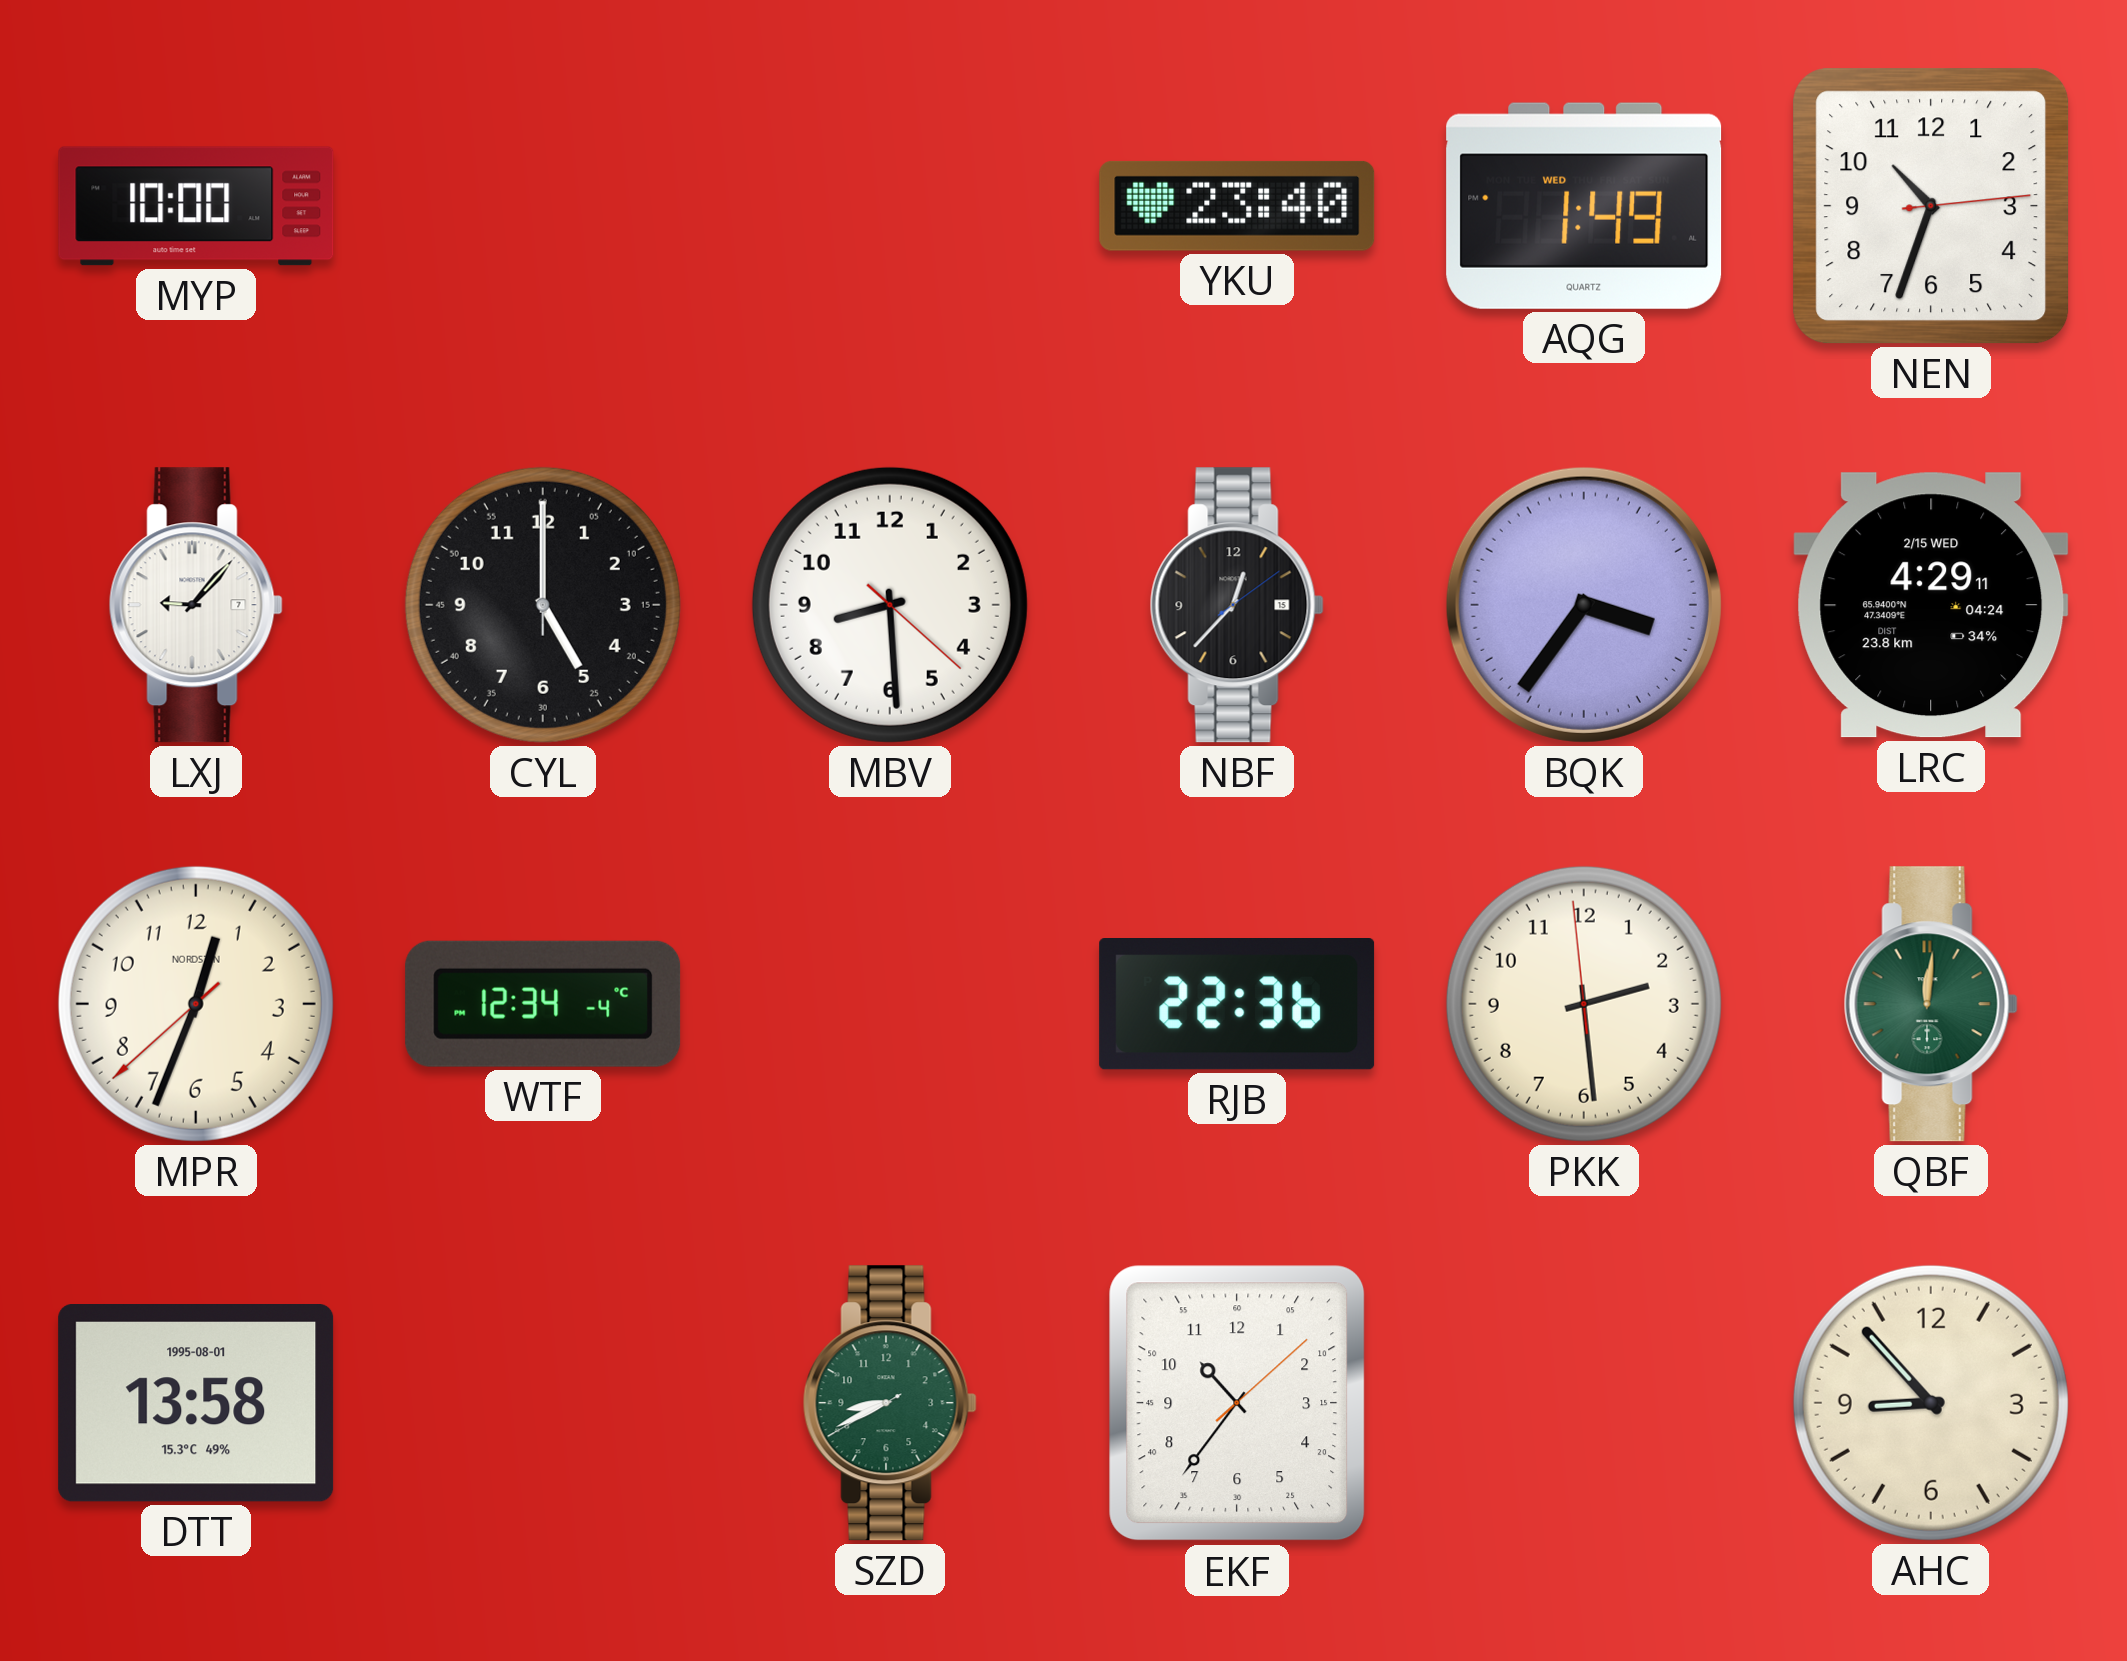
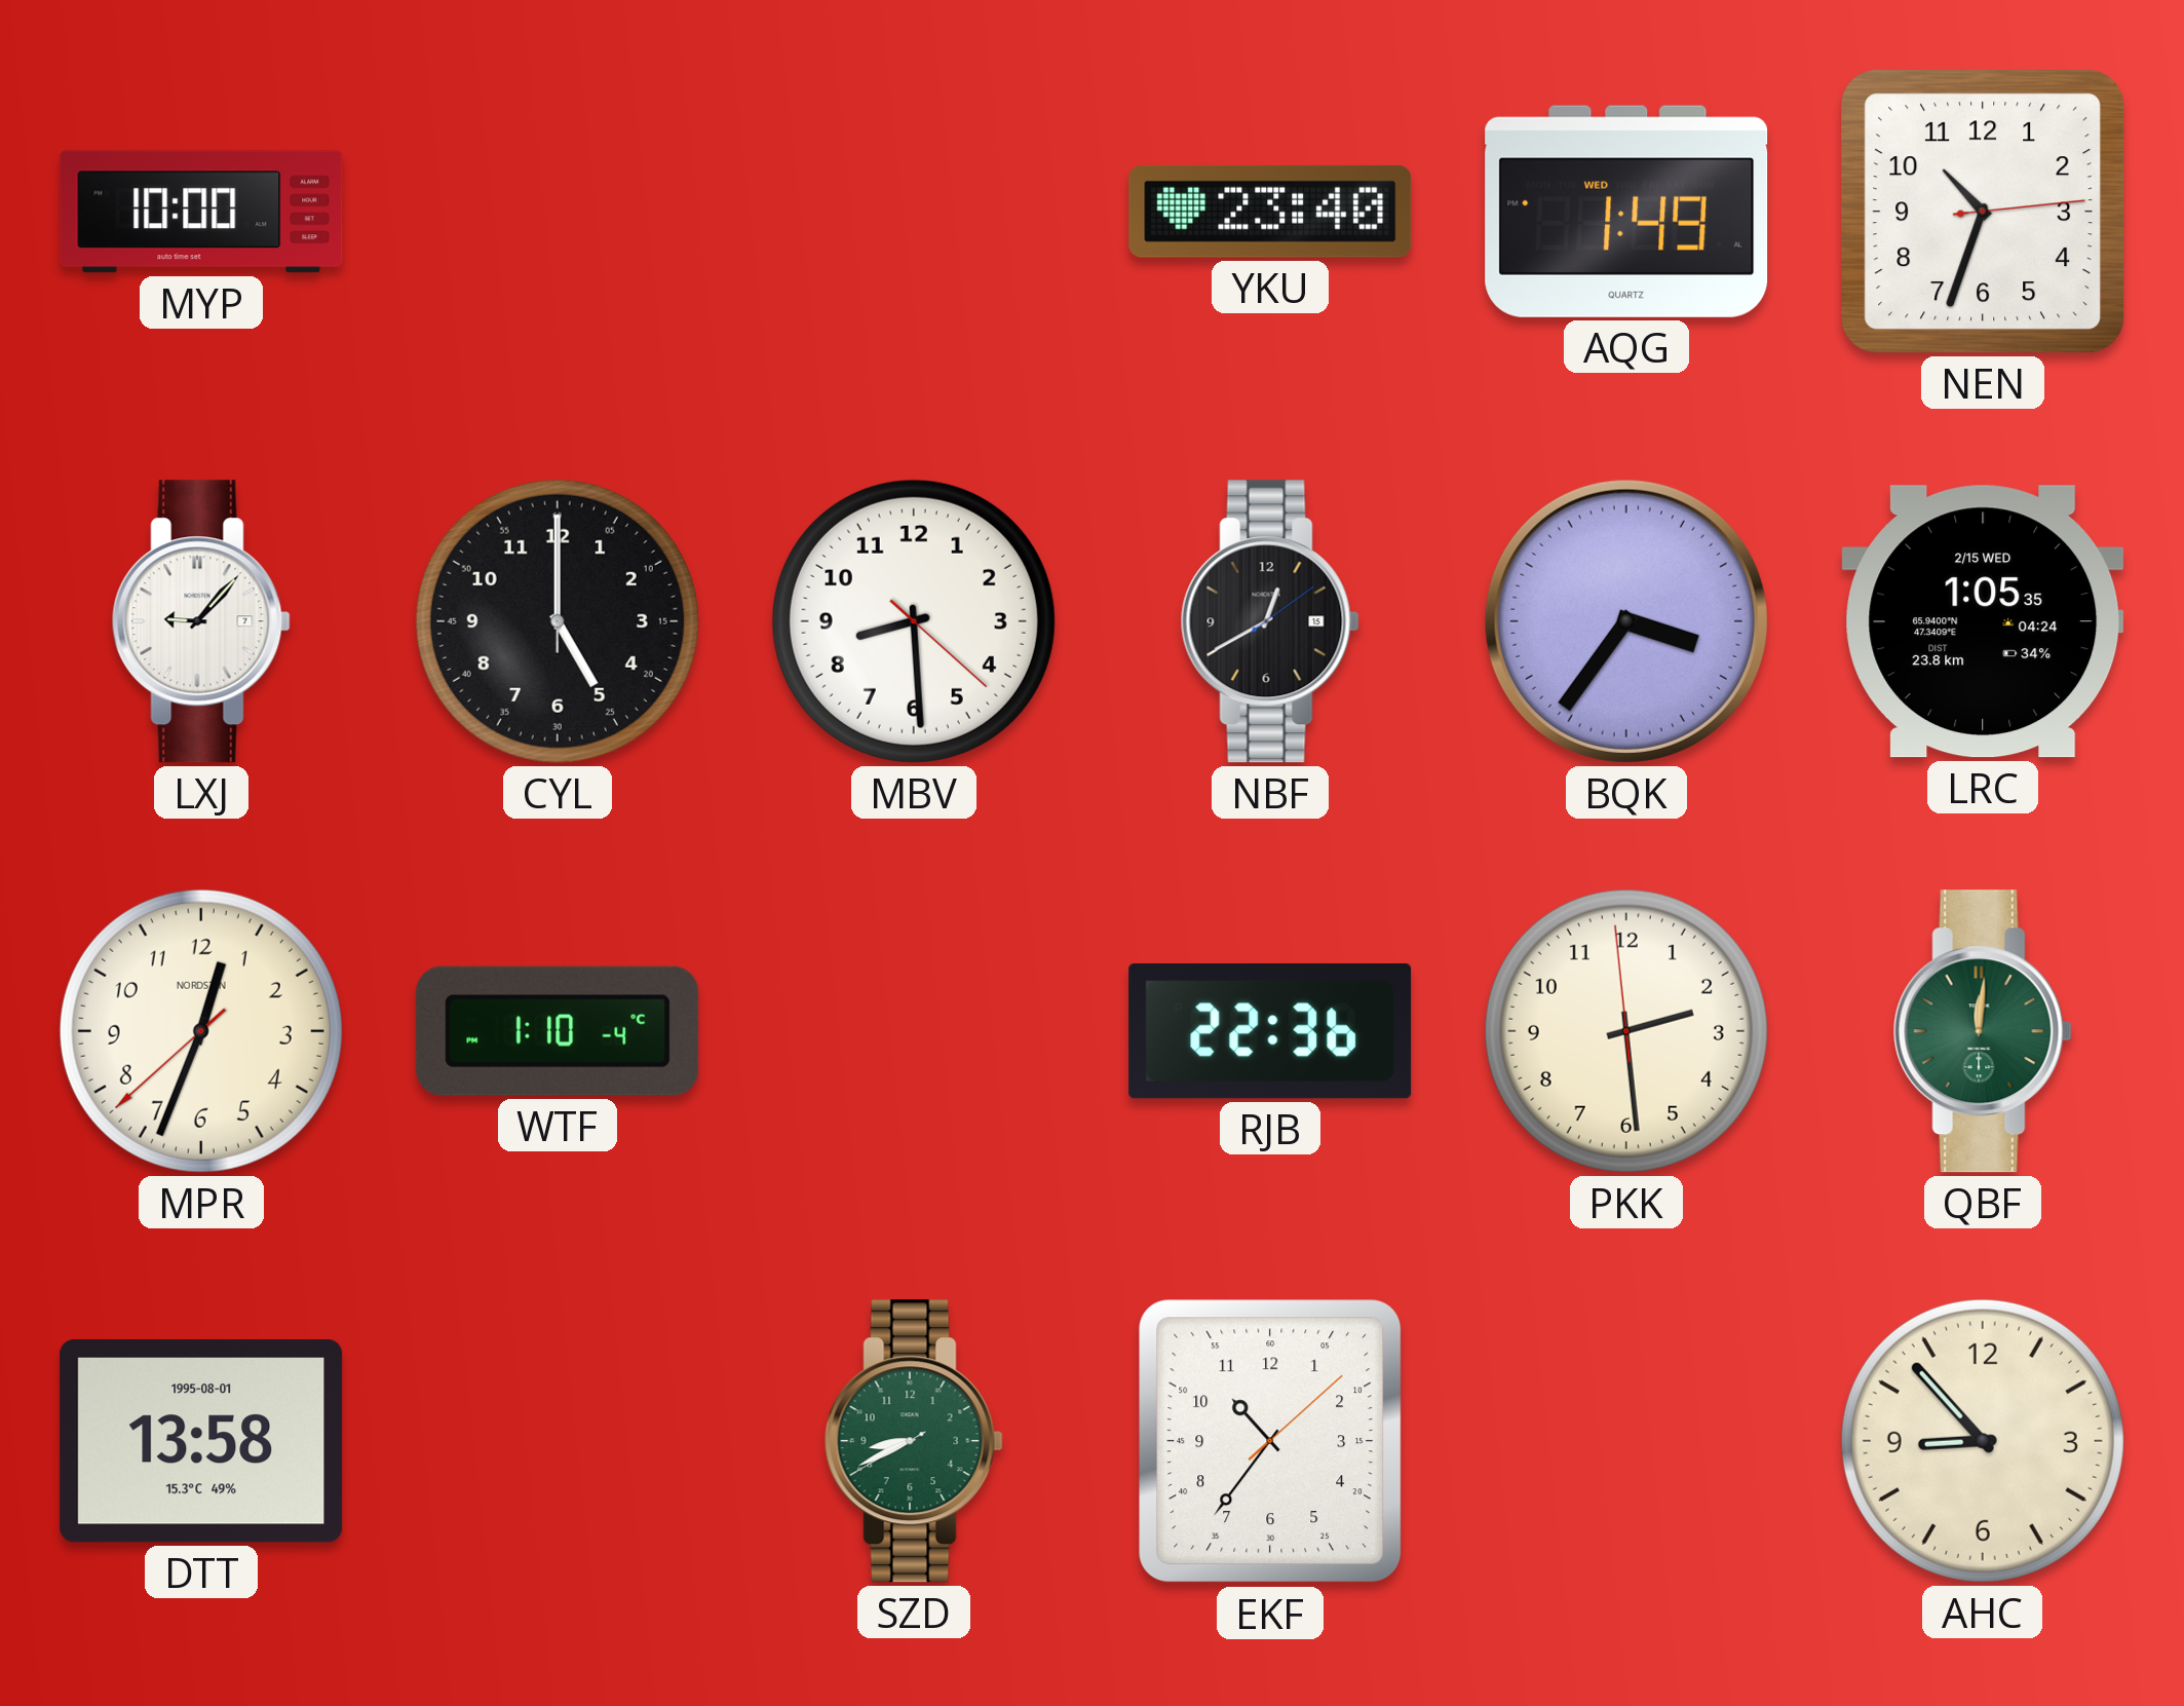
NBF: 12:37 -> 12:40
LRC: 4:29 -> 1:05
WTF: 12:34 -> 1:10
